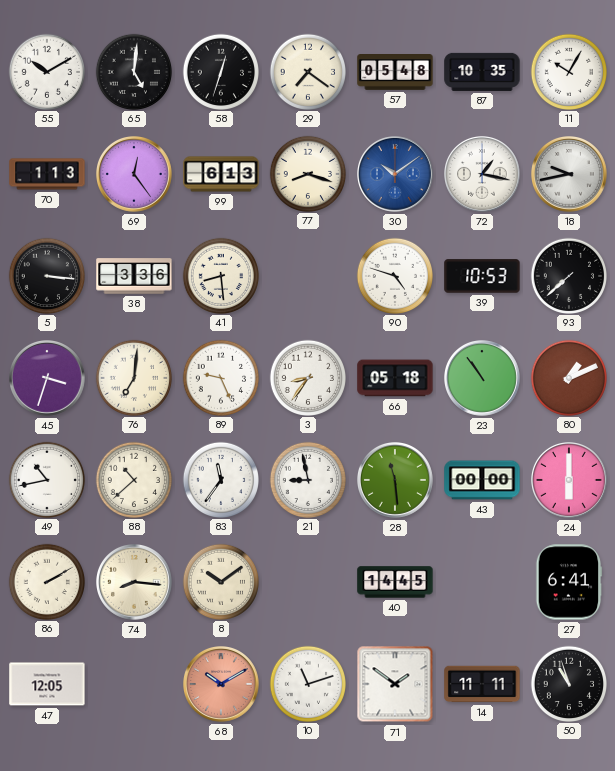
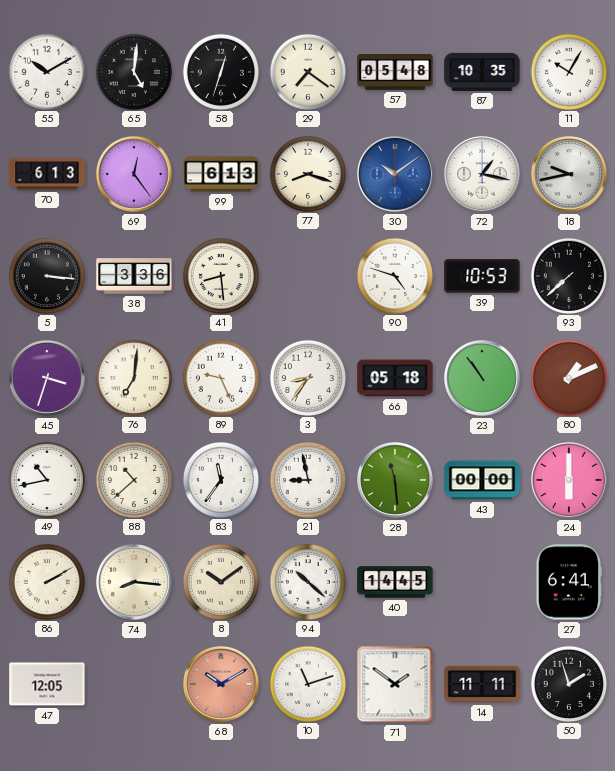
70: 1:13 -> 6:13
94: none -> 10:22
50: 10:57 -> 1:57
